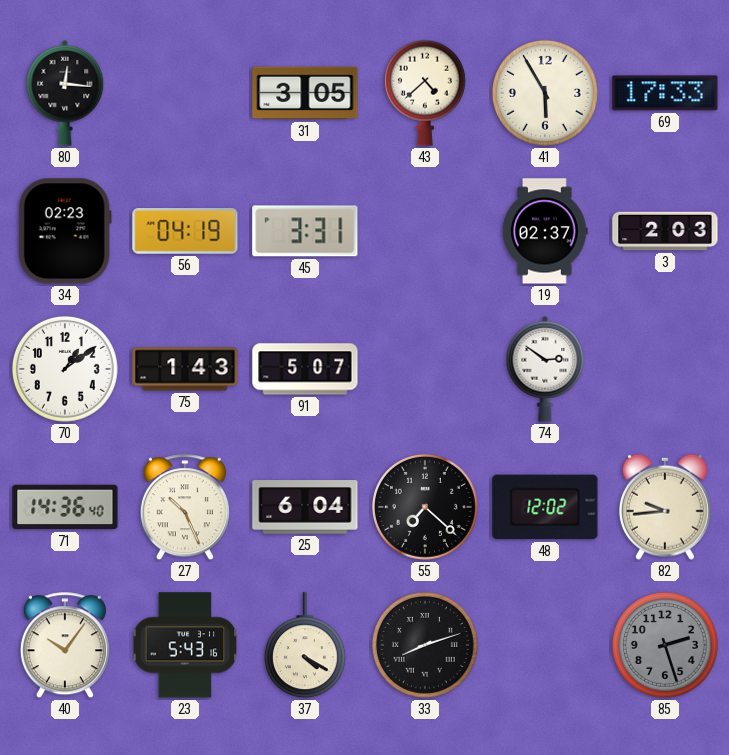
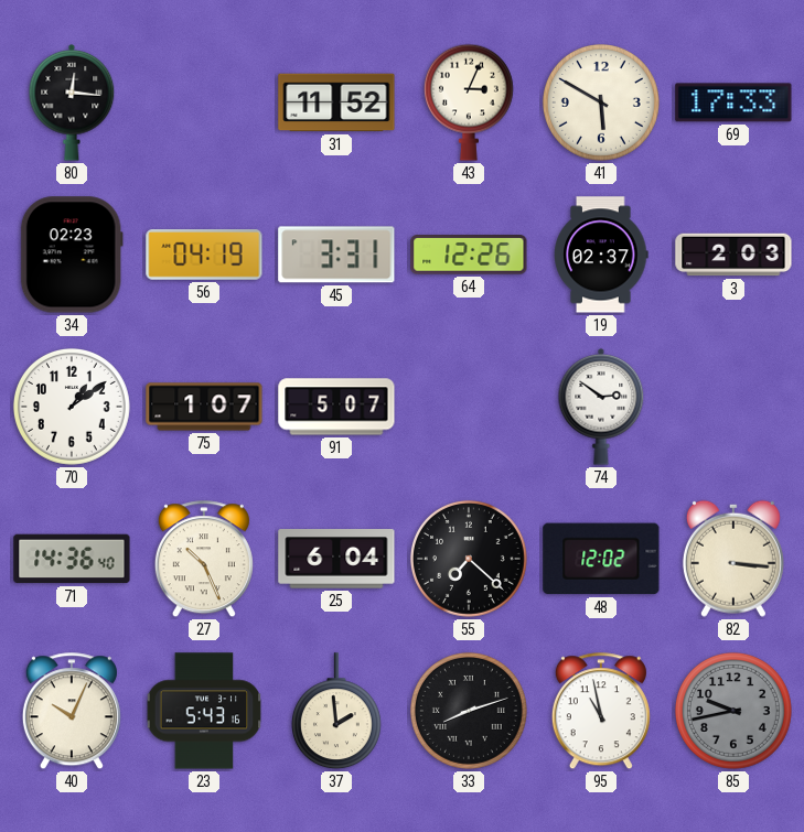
31: 3:05 -> 11:52
43: 4:38 -> 3:04
41: 5:55 -> 5:50
64: none -> 12:26
75: 1:43 -> 1:07
82: 9:44 -> 3:16
40: 10:06 -> 10:04
37: 4:20 -> 1:59
95: none -> 10:58
85: 2:27 -> 9:43
